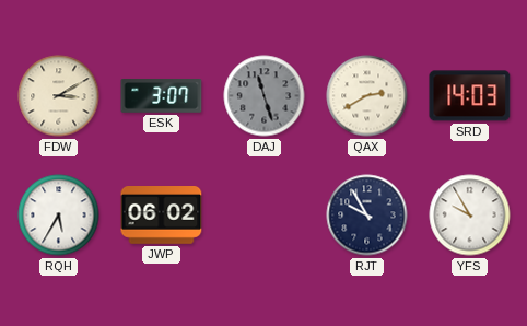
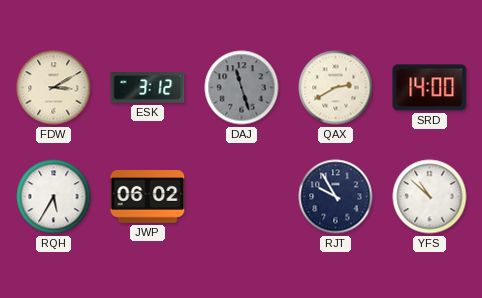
ESK: 3:07 -> 3:12
SRD: 14:03 -> 14:00
YFS: 9:55 -> 10:52
